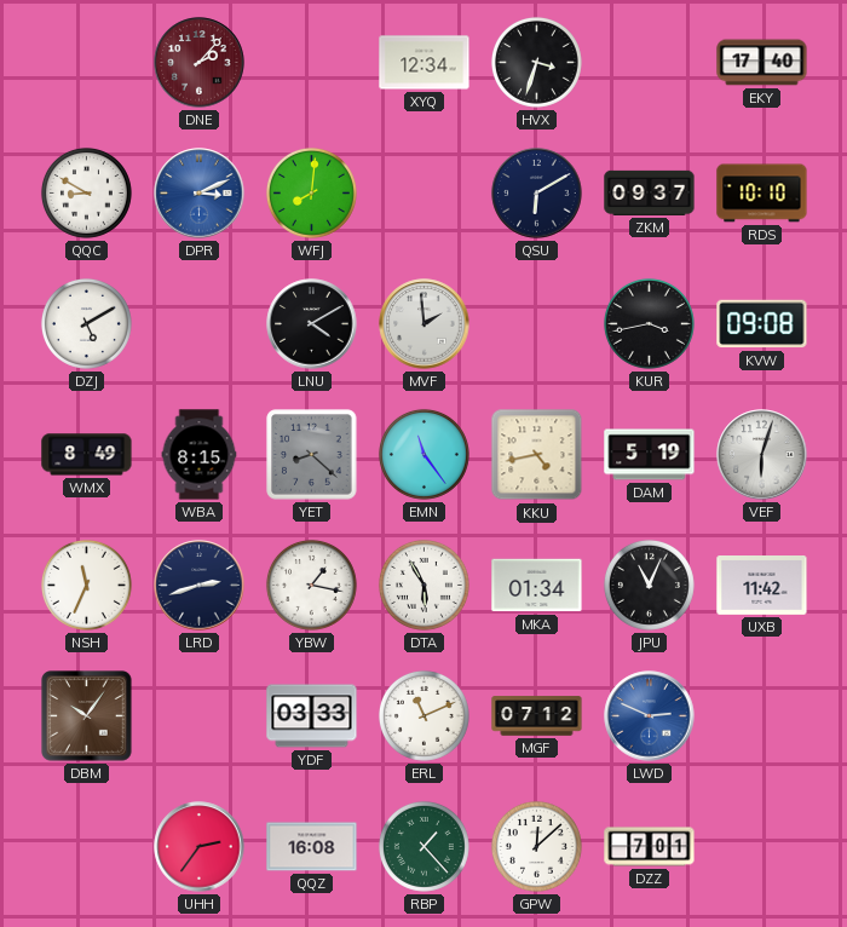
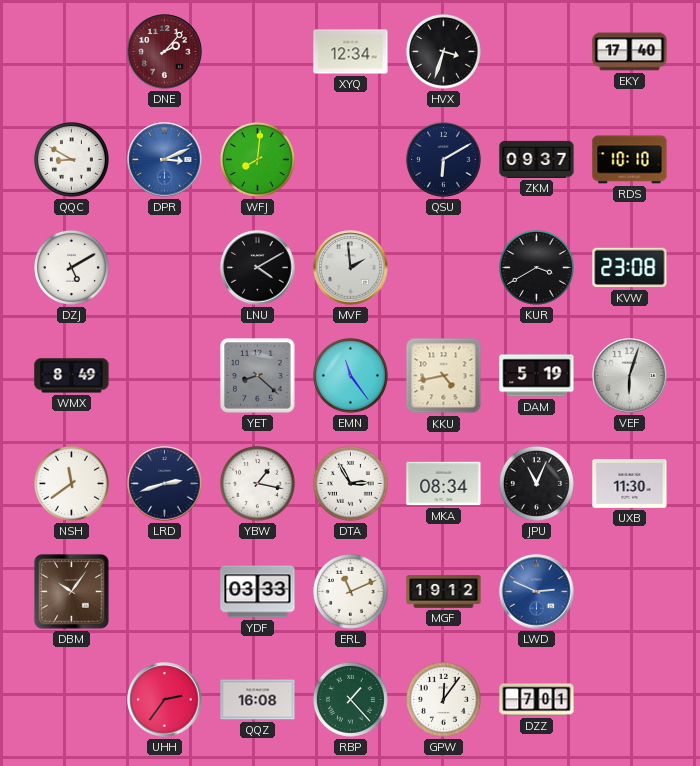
KUR: 3:43 -> 3:40
KVW: 09:08 -> 23:08
WBA: 8:15 -> none
NSH: 11:34 -> 11:39
DTA: 5:55 -> 2:55
MKA: 01:34 -> 08:34
UXB: 11:42 -> 11:30
MGF: 07:12 -> 19:12
GPW: 12:08 -> 12:06
